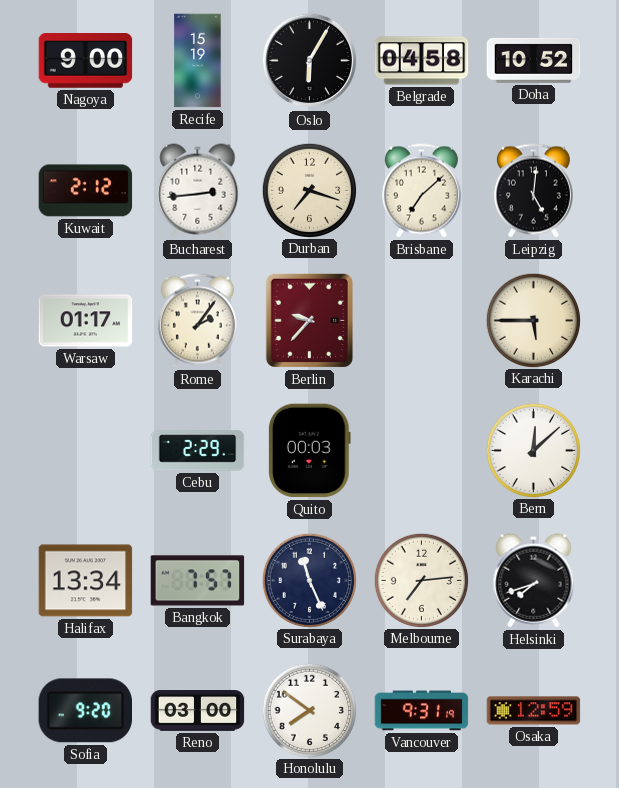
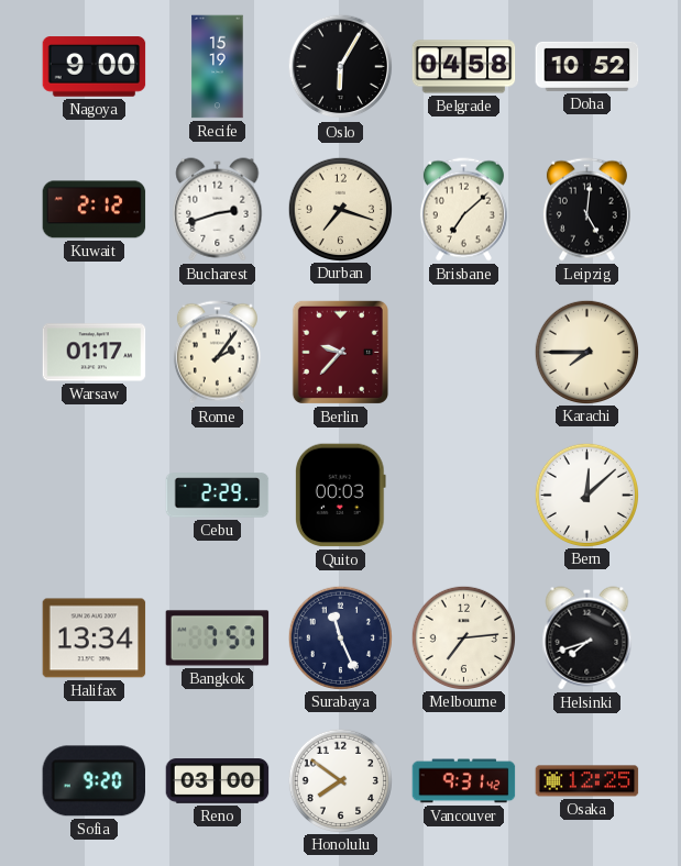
Bucharest: 2:44 -> 2:42
Karachi: 5:45 -> 7:45
Vancouver: 9:31:19 -> 9:31:42
Osaka: 12:59 -> 12:25
